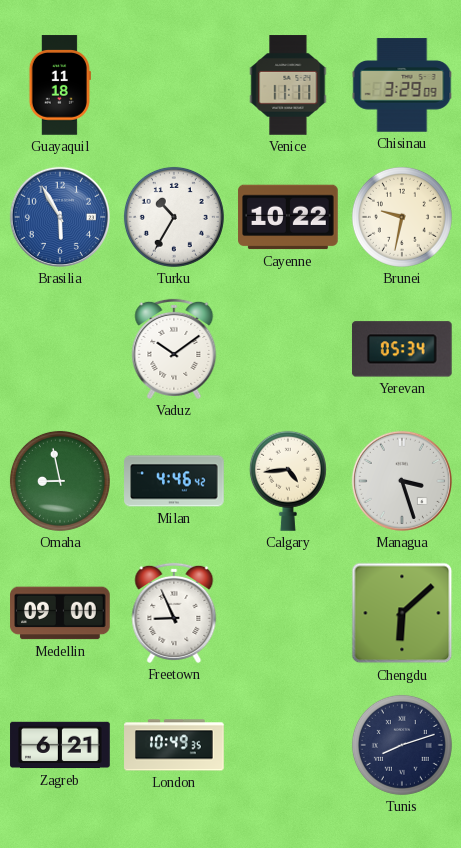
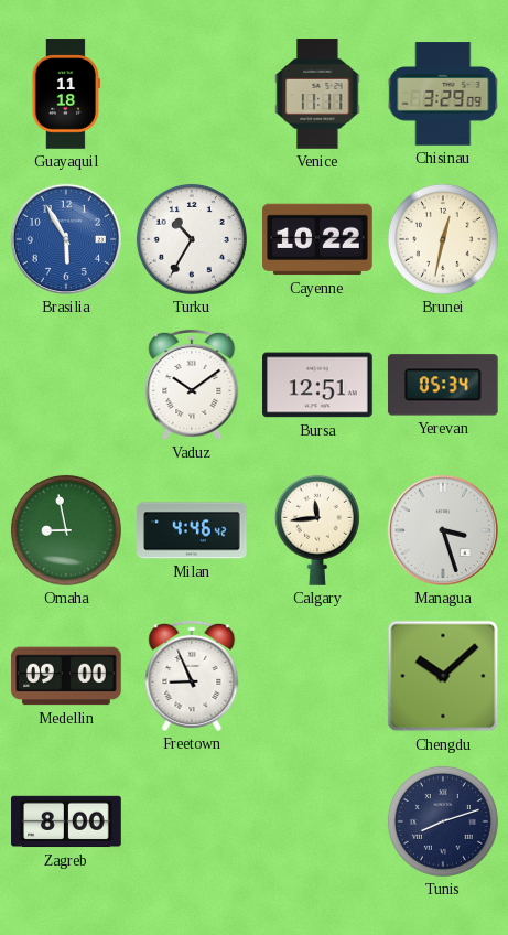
Brunei: 9:32 -> 12:32
Bursa: none -> 12:51
Calgary: 4:44 -> 11:44
Chengdu: 6:08 -> 10:08
Zagreb: 6:21 -> 8:00
London: 10:49 -> none
